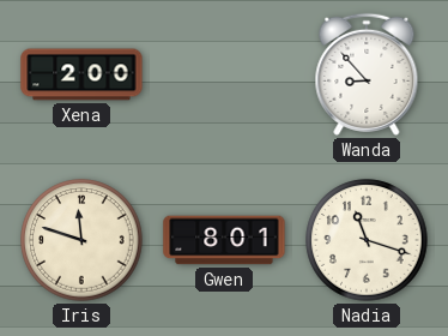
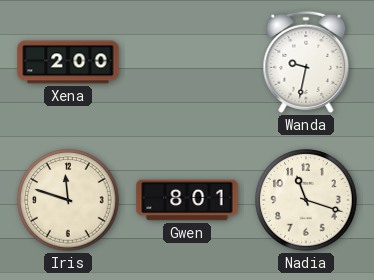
Wanda: 8:53 -> 9:32
